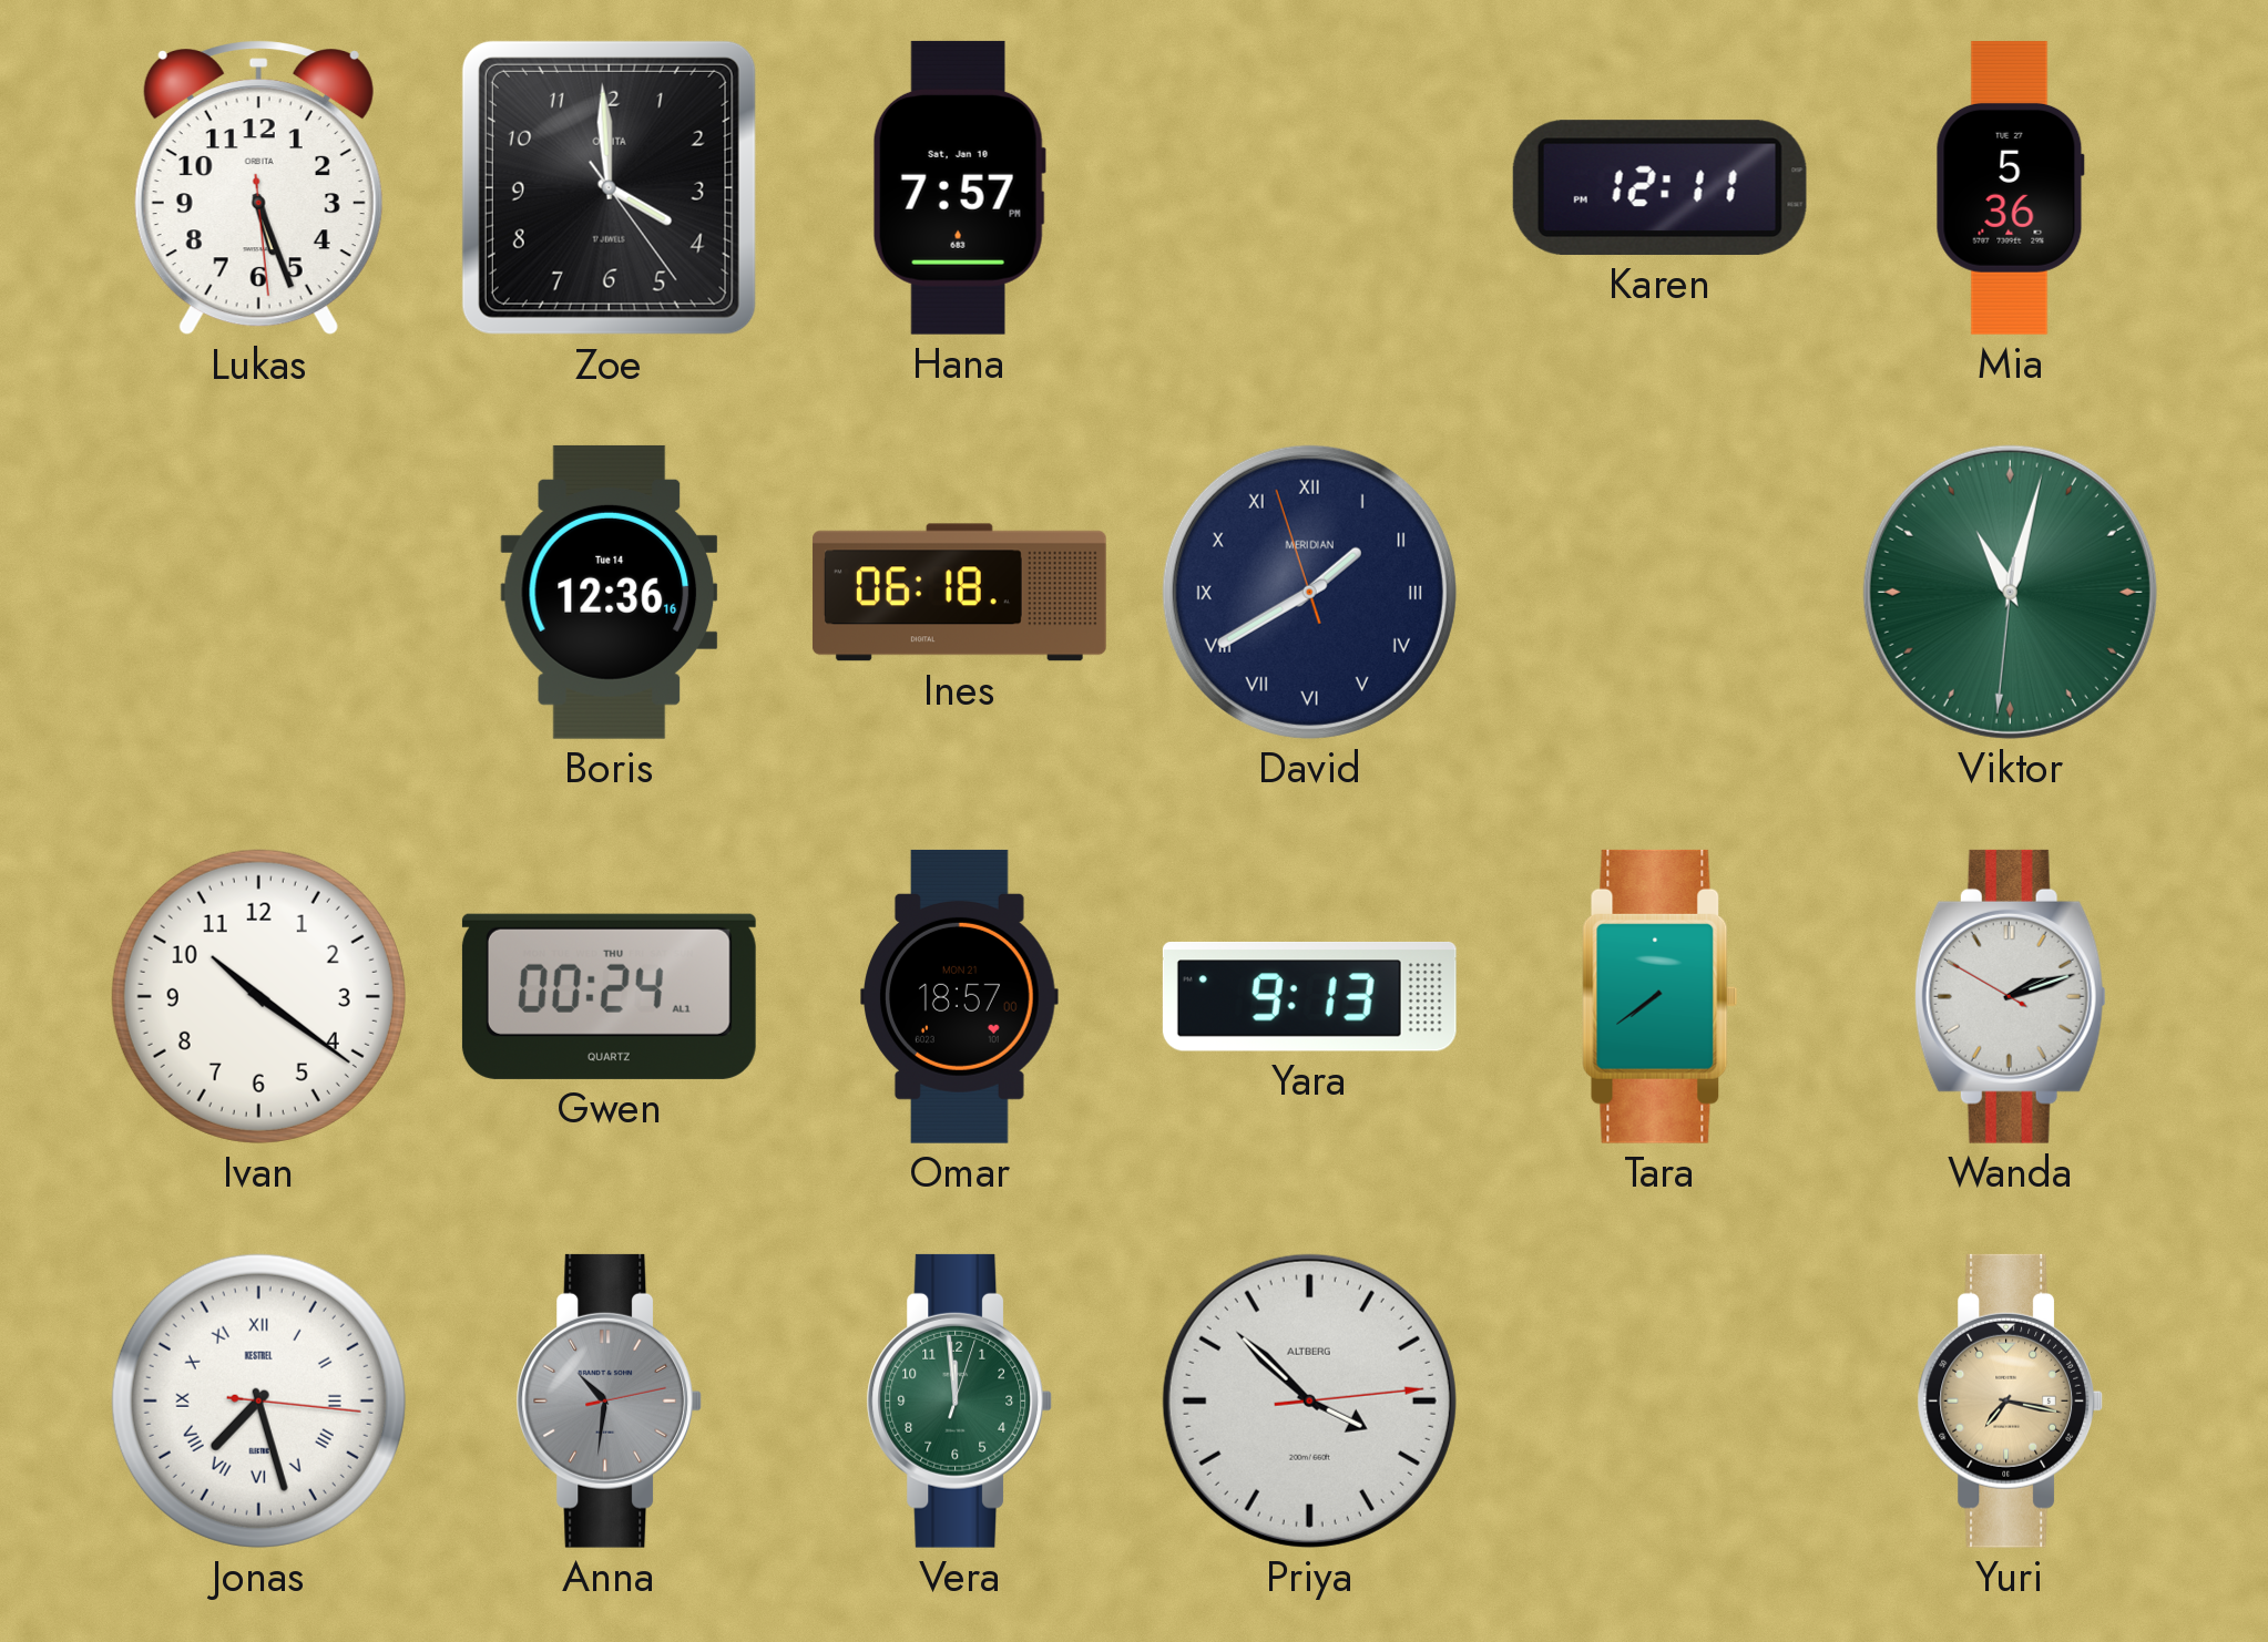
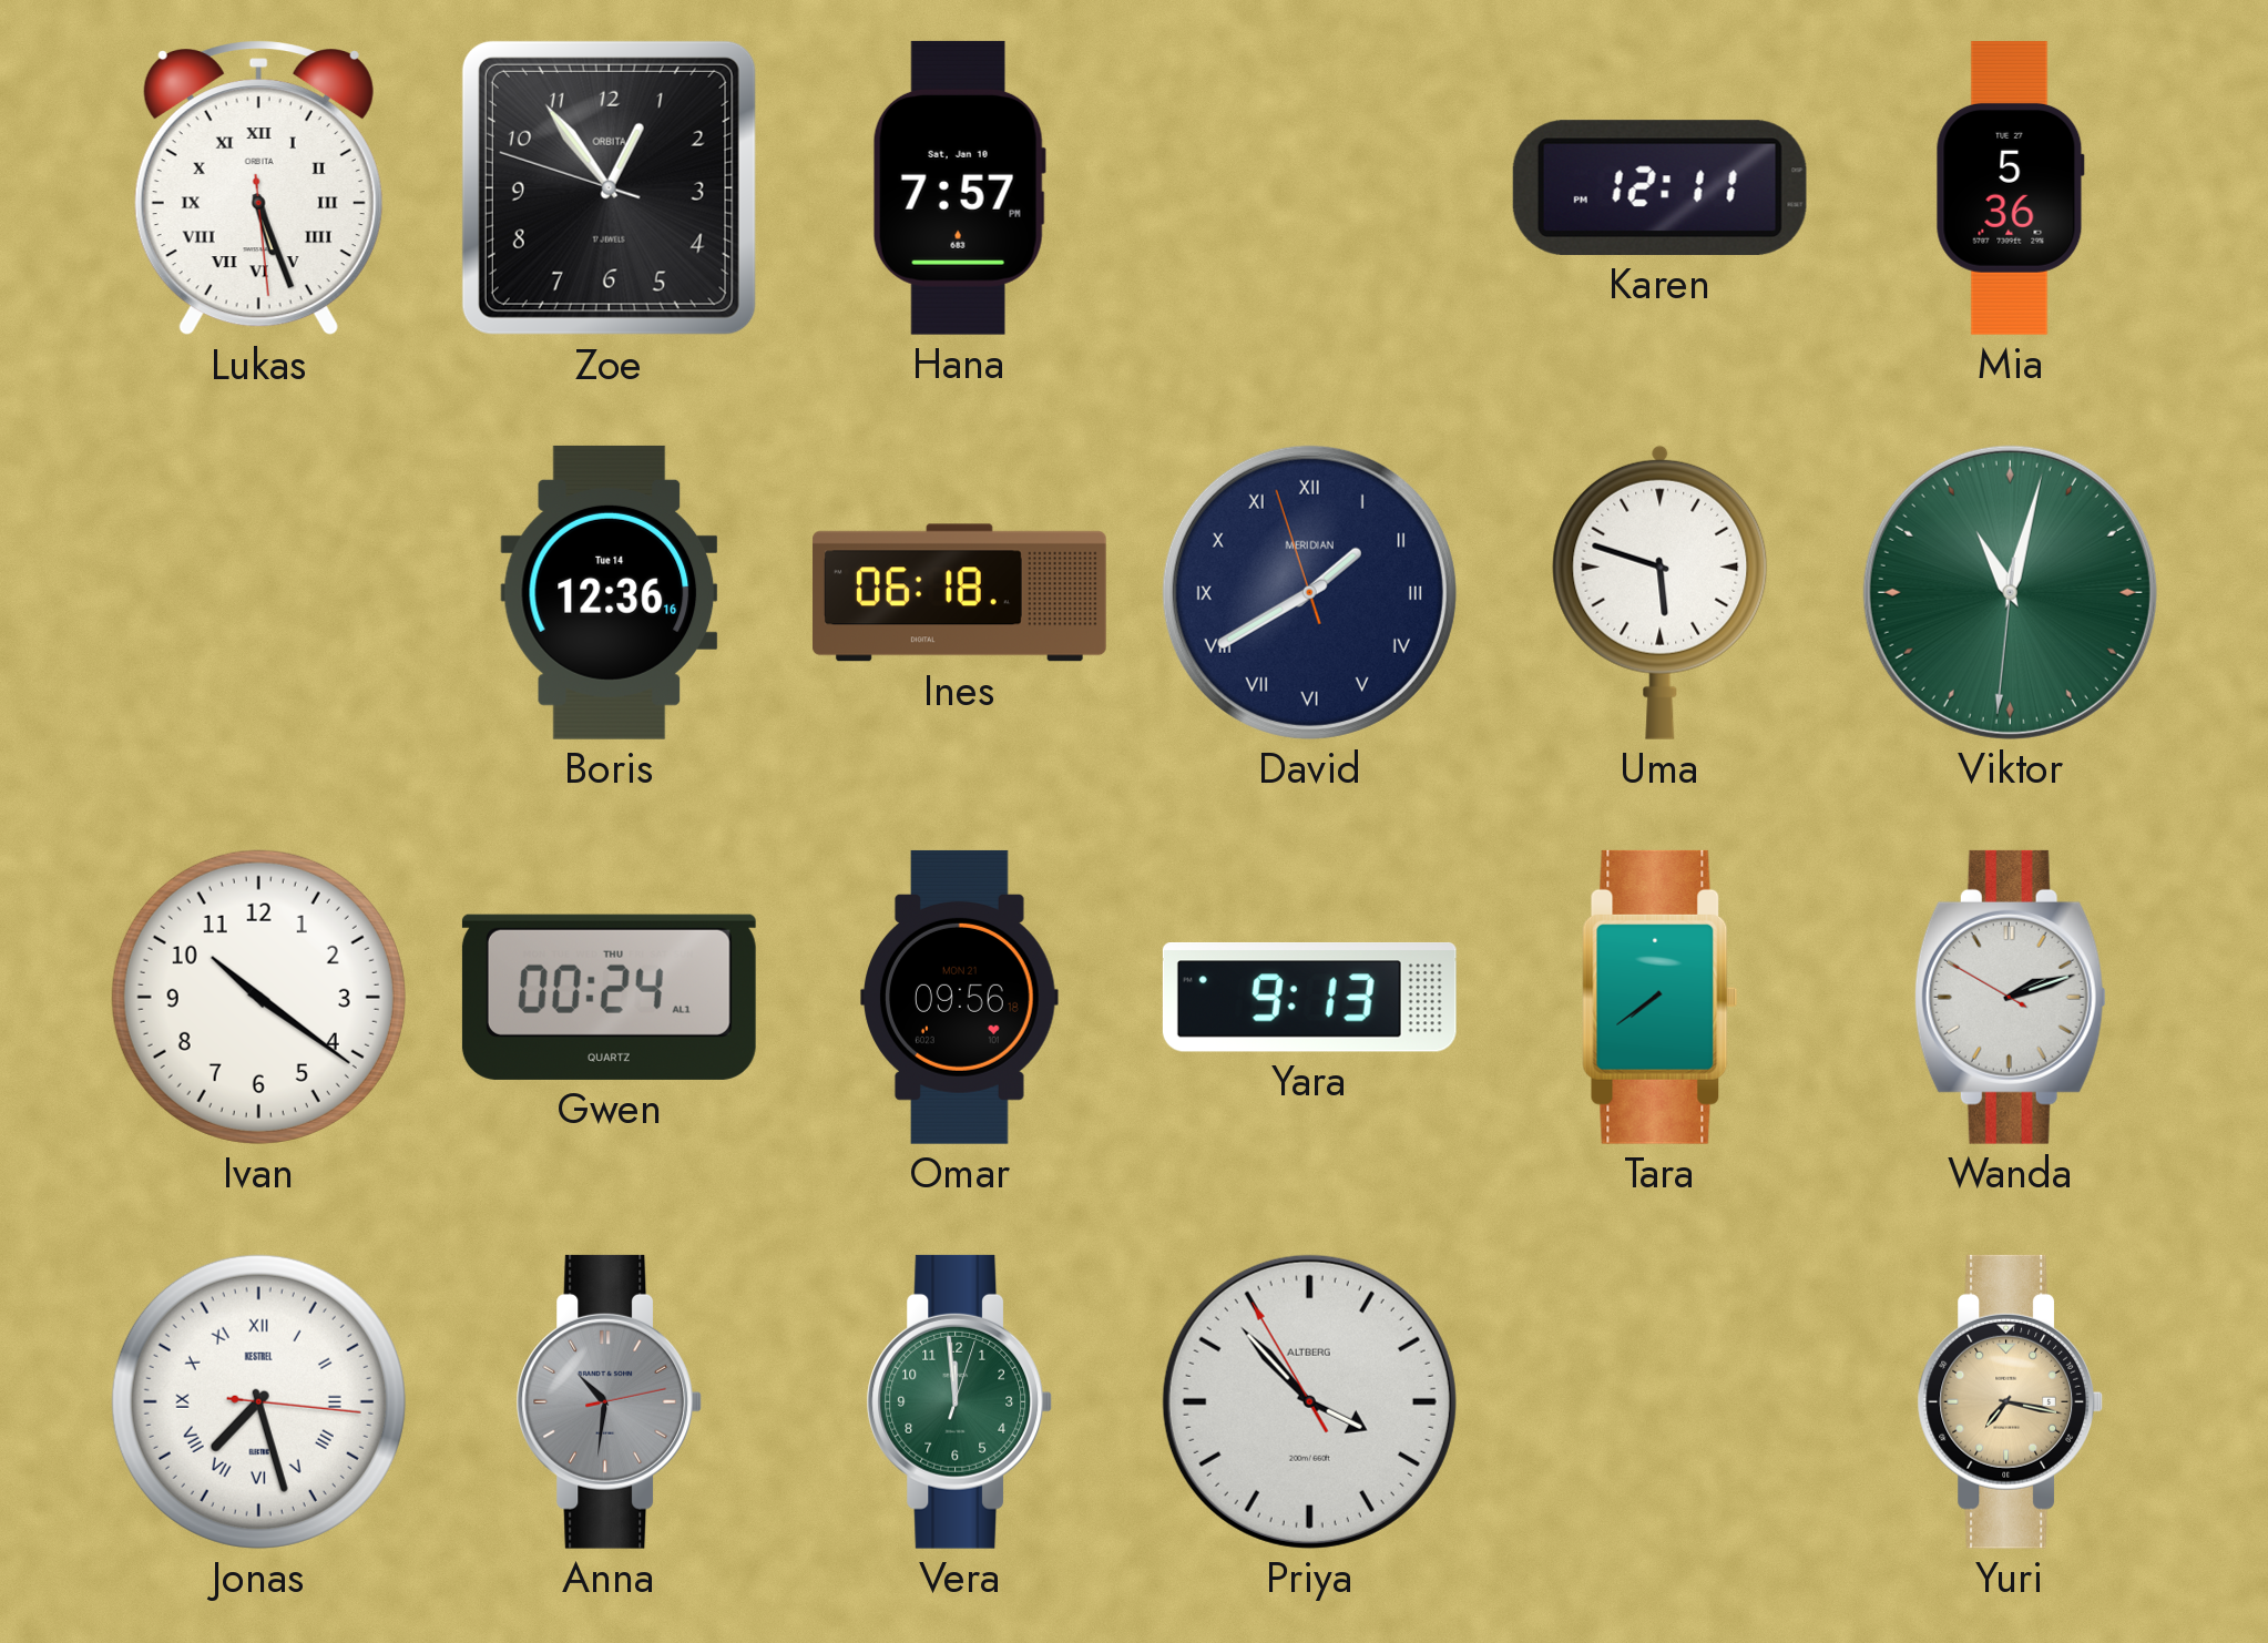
Lukas numerals: Arabic -> Roman
Zoe: 3:59 -> 12:53
Uma: none -> 5:48
Omar: 18:57 -> 09:56
Priya: 3:52:14 -> 3:52:55
